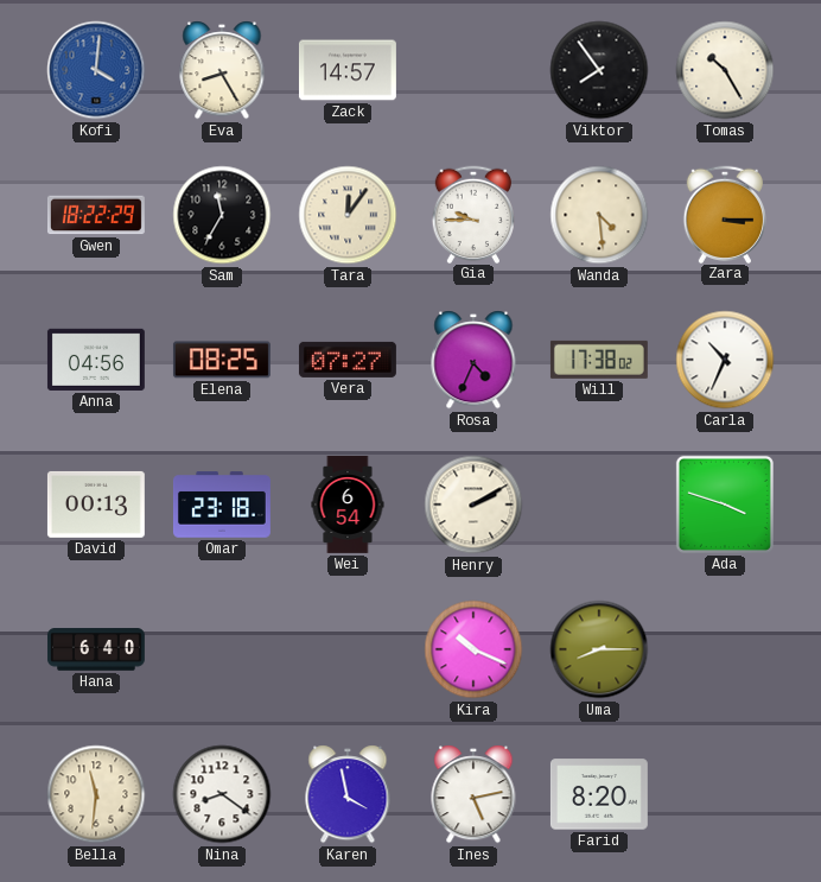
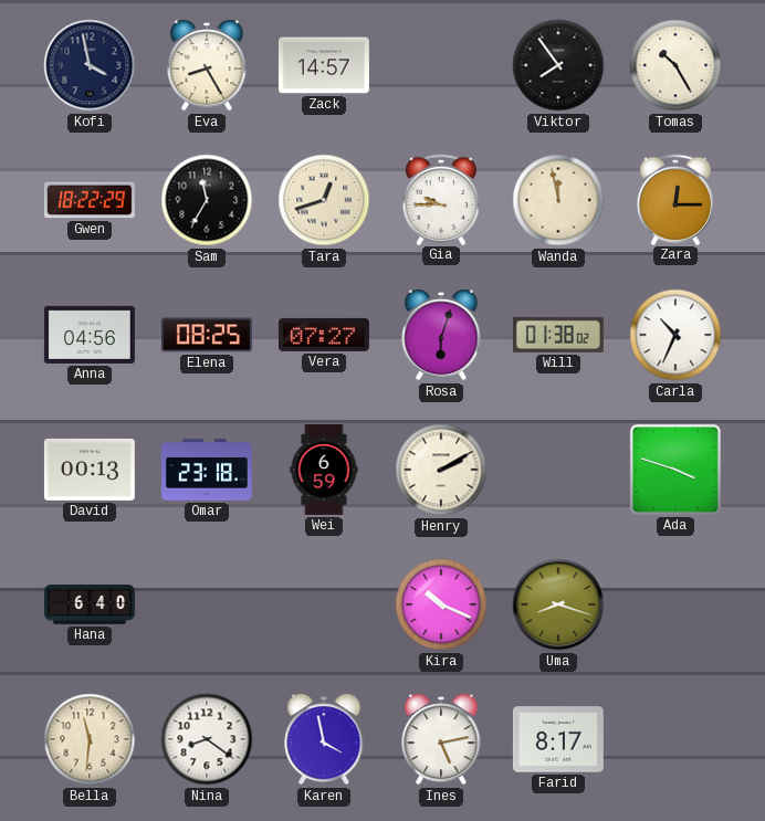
Kofi: 4:01 -> 3:58
Kofi dial: blue -> navy
Tara: 12:06 -> 12:42
Wanda: 4:29 -> 11:58
Zara: 3:15 -> 12:15
Rosa: 4:34 -> 6:03
Will: 17:38 -> 01:38
Wei: 6:54 -> 6:59
Uma: 8:15 -> 8:18
Farid: 8:20 -> 8:17
